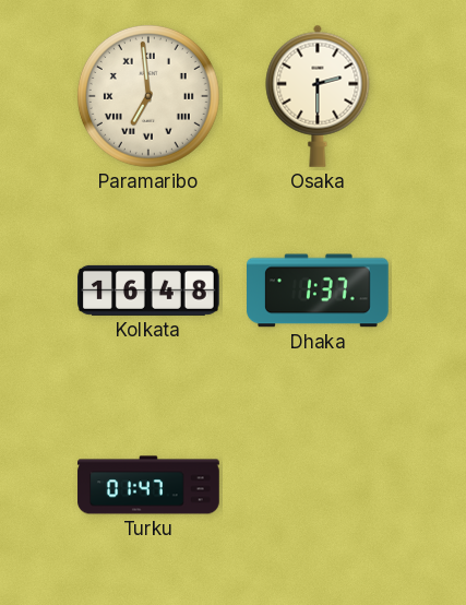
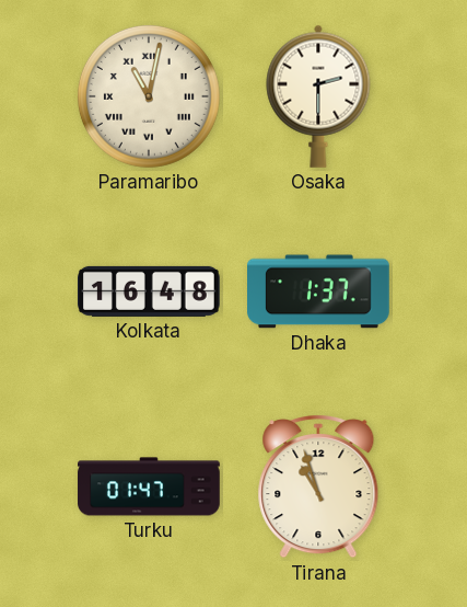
Paramaribo: 6:59 -> 11:02
Tirana: none -> 10:57
